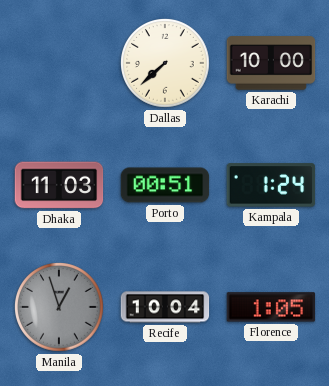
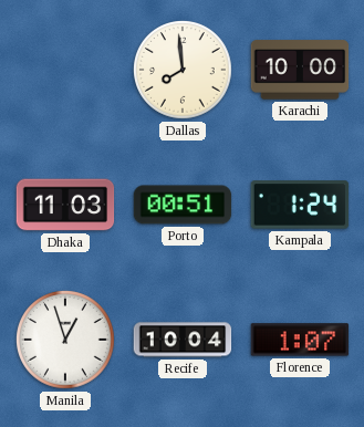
Dallas: 7:38 -> 7:59
Manila dial: grey -> white
Florence: 1:05 -> 1:07
